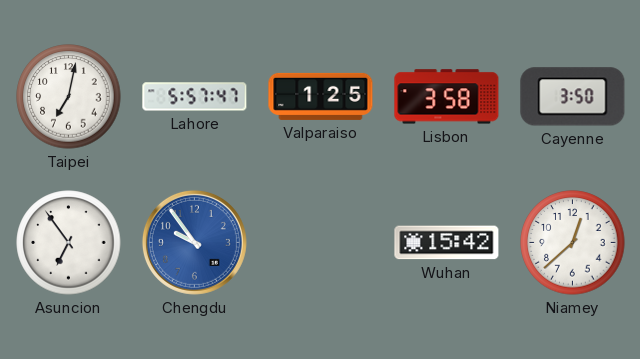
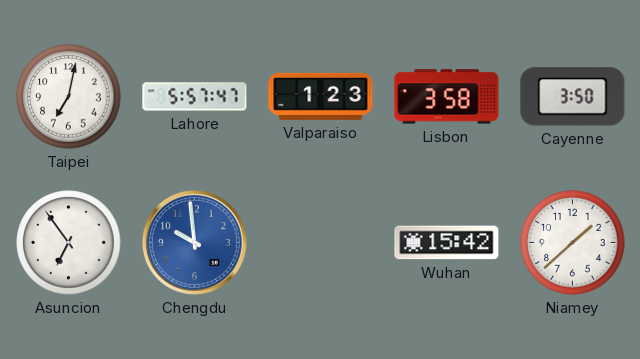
Valparaiso: 1:25 -> 1:23
Chengdu: 9:54 -> 9:59
Niamey: 12:38 -> 1:38
